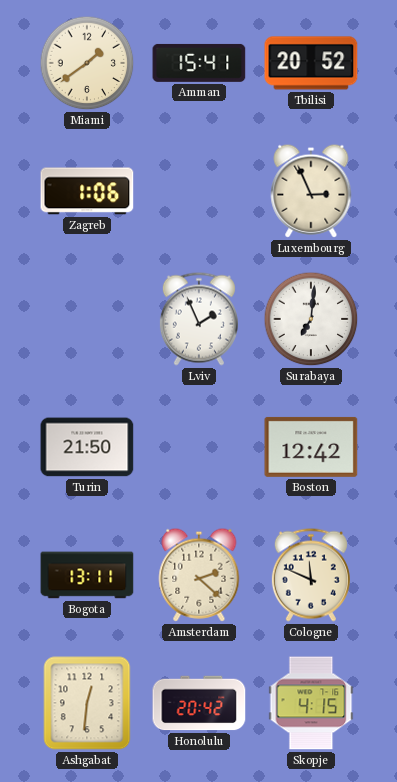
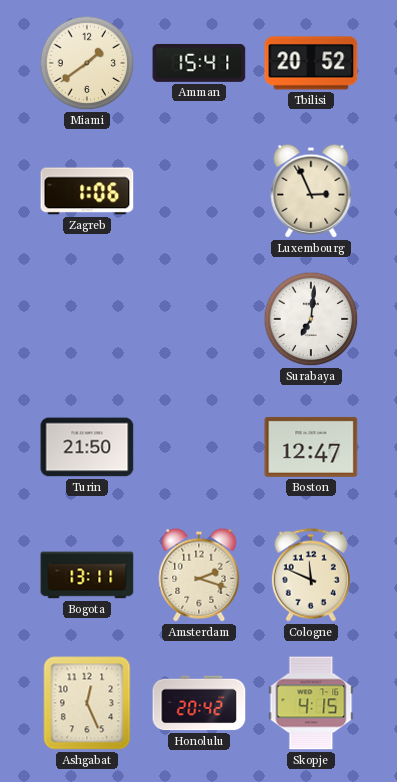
Lviv: 1:56 -> none
Boston: 12:42 -> 12:47
Amsterdam: 2:22 -> 2:18
Ashgabat: 12:31 -> 12:26
